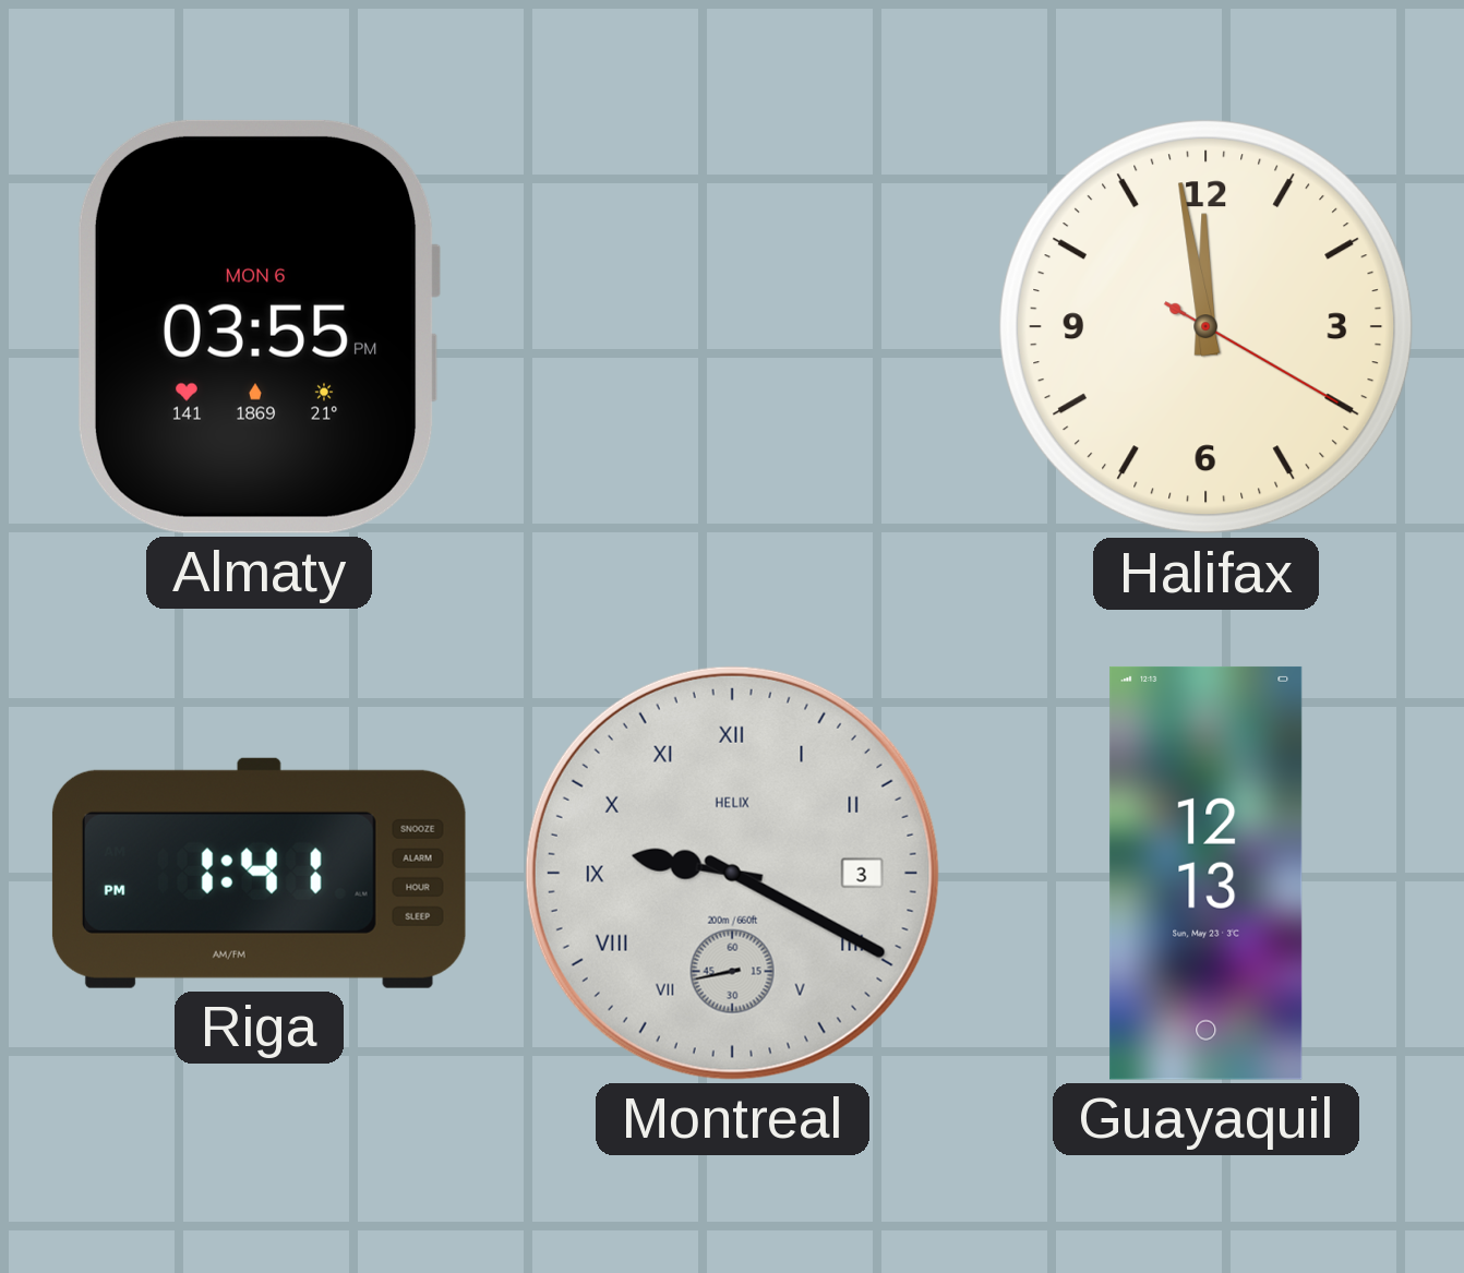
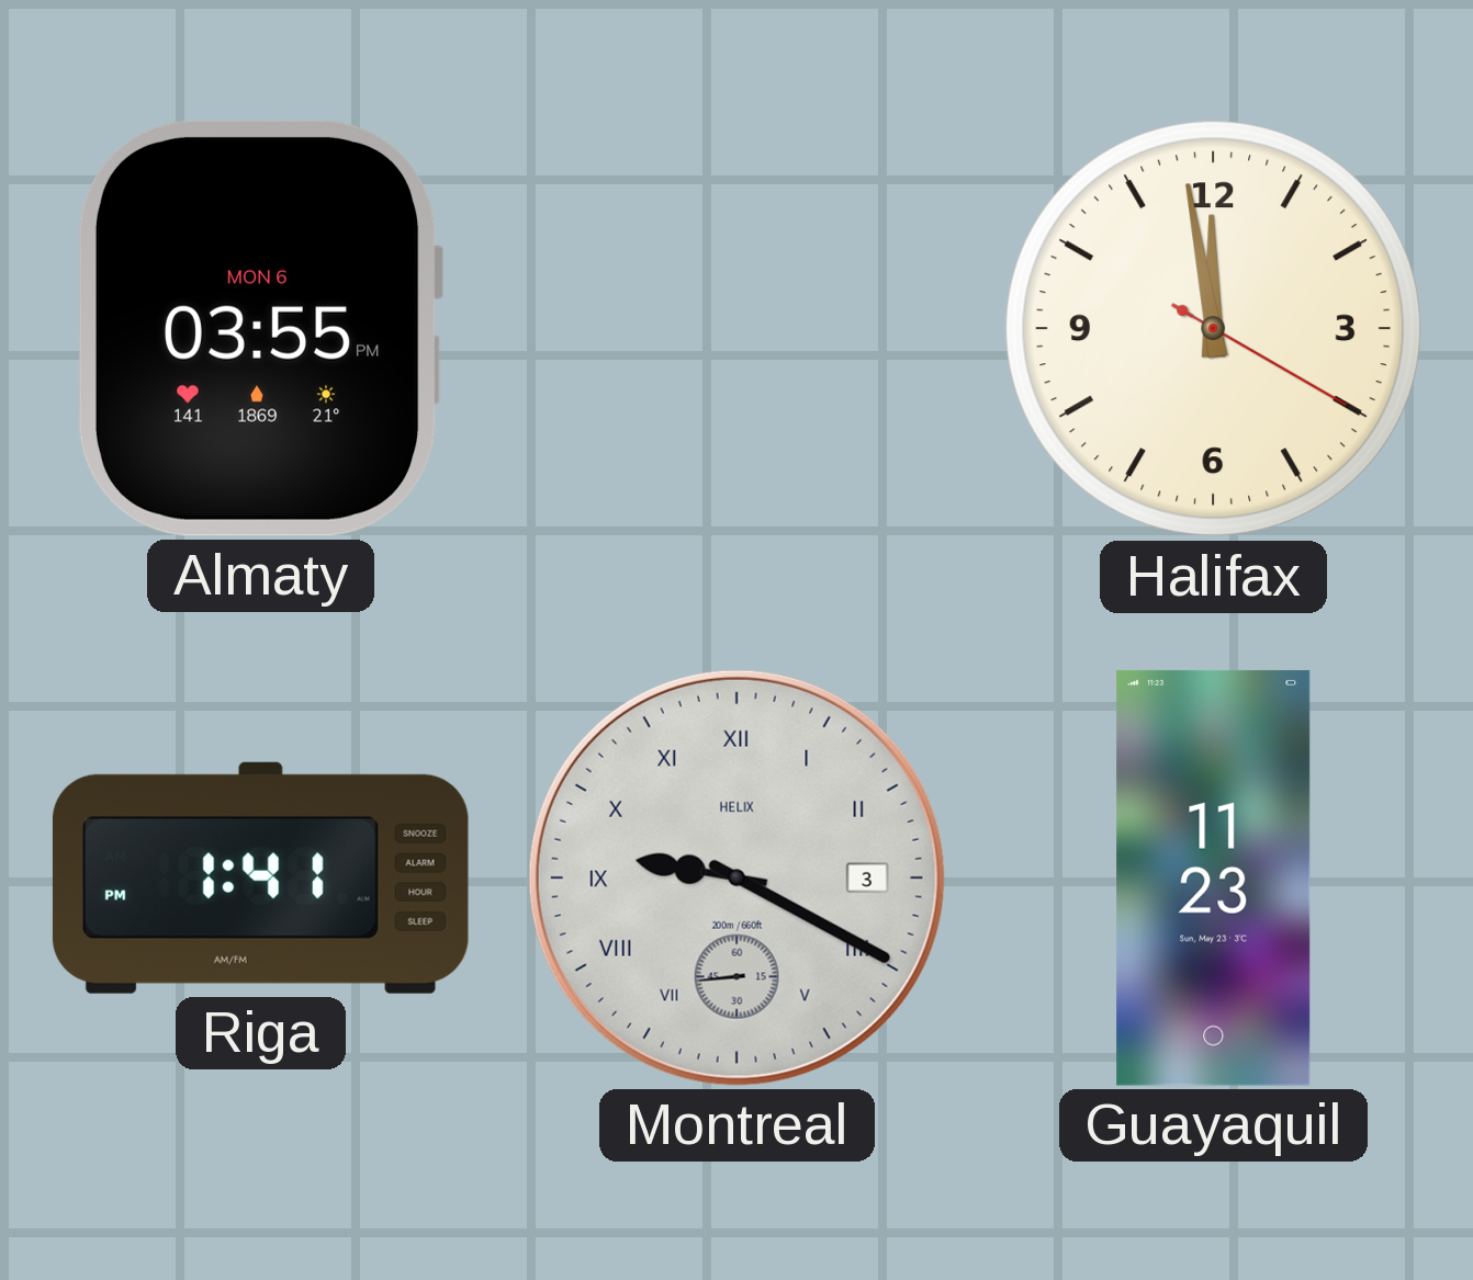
Montreal: 9:19:43 -> 9:19:44
Guayaquil: 12:13 -> 11:23
